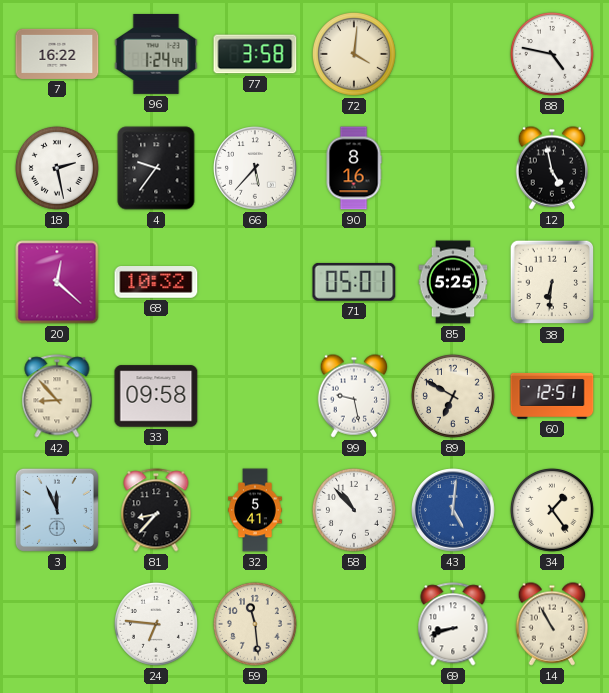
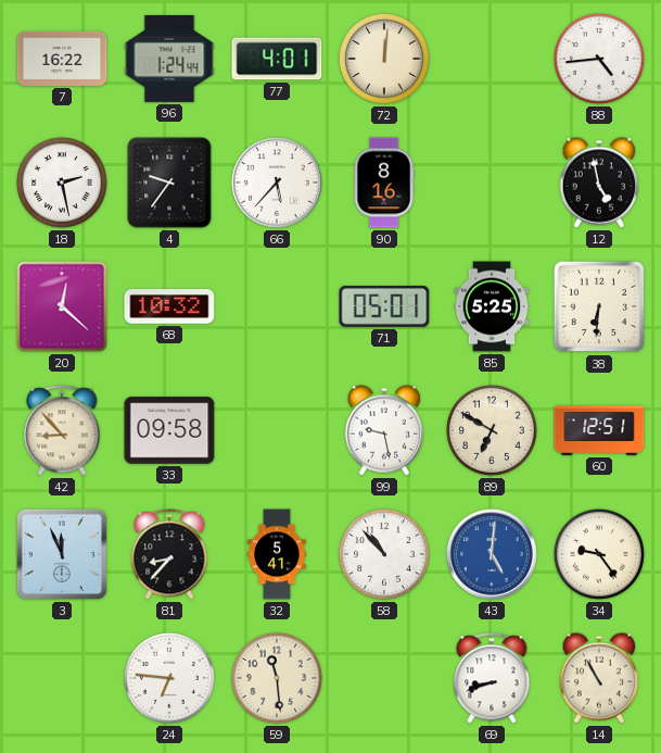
77: 3:58 -> 4:01
72: 4:01 -> 12:01
88: 4:47 -> 4:44
34: 1:24 -> 9:24
